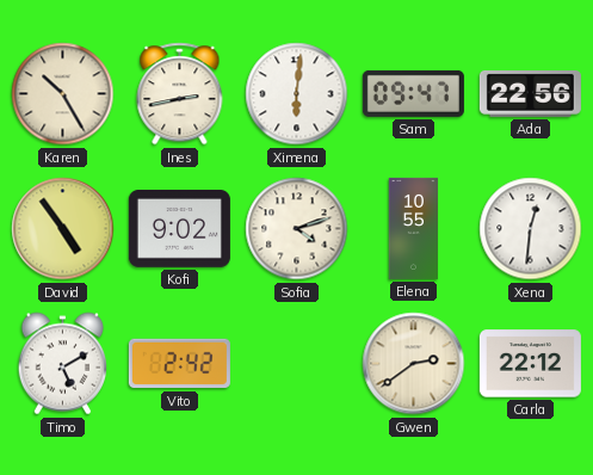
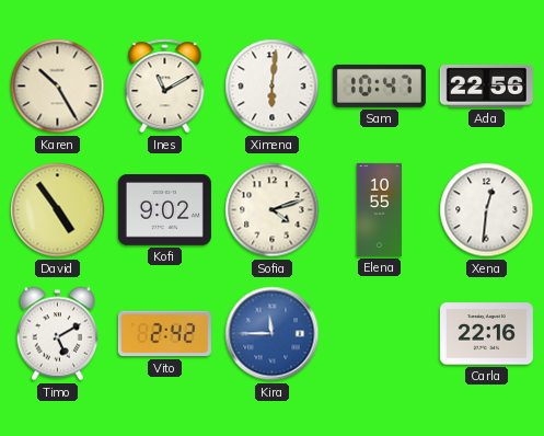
Ines: 2:43 -> 11:10
Sam: 09:47 -> 10:47
Kira: none -> 11:45
Gwen: 2:39 -> none
Carla: 22:12 -> 22:16
